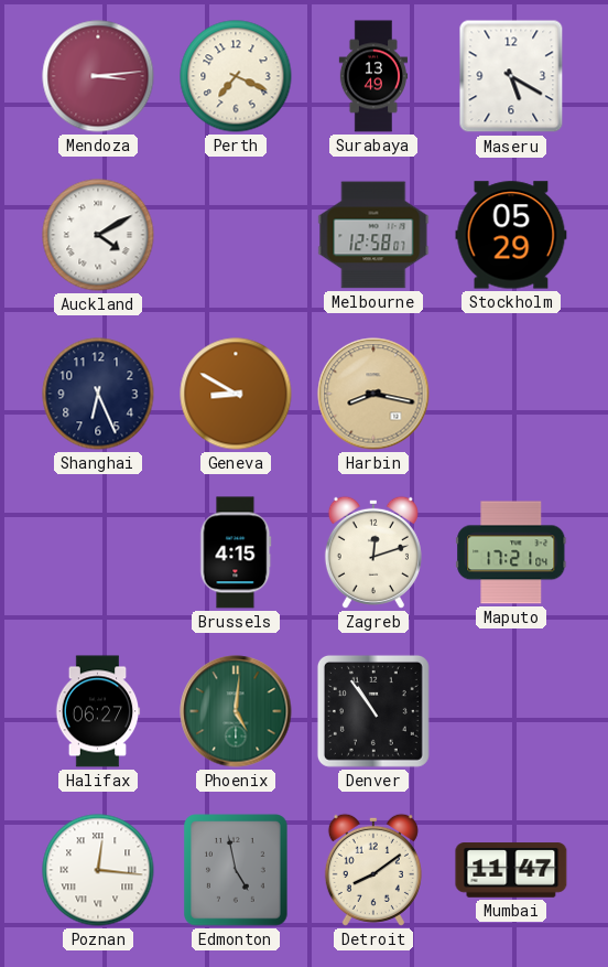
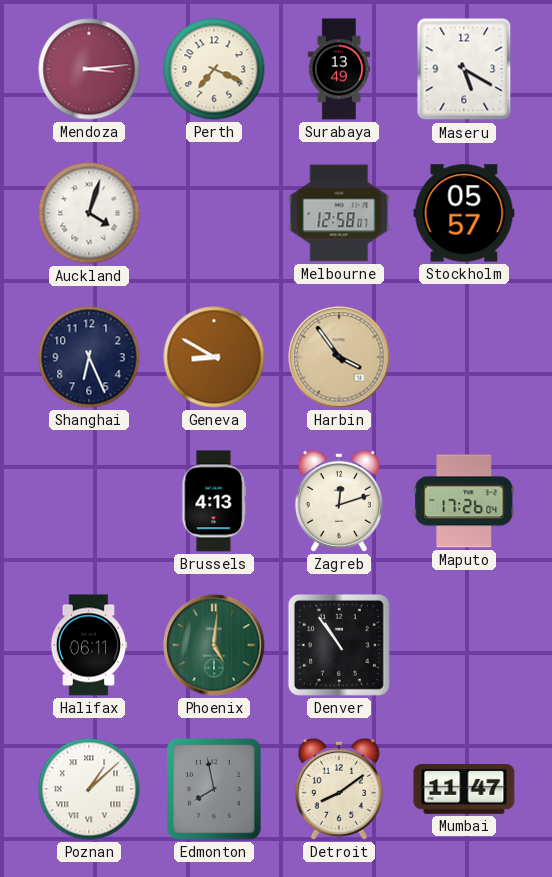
Auckland: 4:10 -> 4:03
Stockholm: 05:29 -> 05:57
Harbin: 8:17 -> 3:54
Brussels: 4:15 -> 4:13
Maputo: 17:21 -> 17:26
Halifax: 06:27 -> 06:11
Poznan: 12:16 -> 1:08
Edmonton: 4:58 -> 7:58
